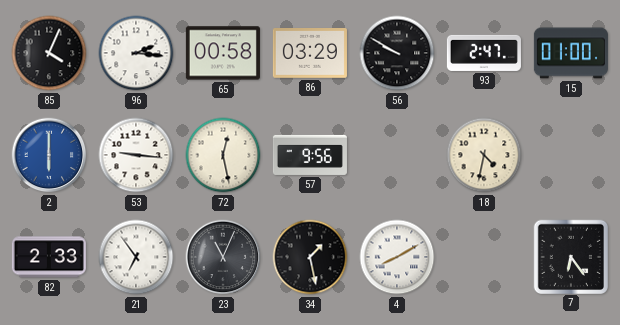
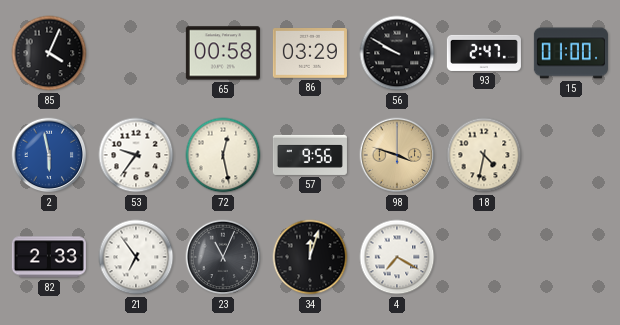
96: 2:16 -> none
2: 6:00 -> 5:58
53: 9:16 -> 9:36
98: none -> 3:48
34: 1:28 -> 12:03
4: 8:10 -> 7:20
7: 6:24 -> none
